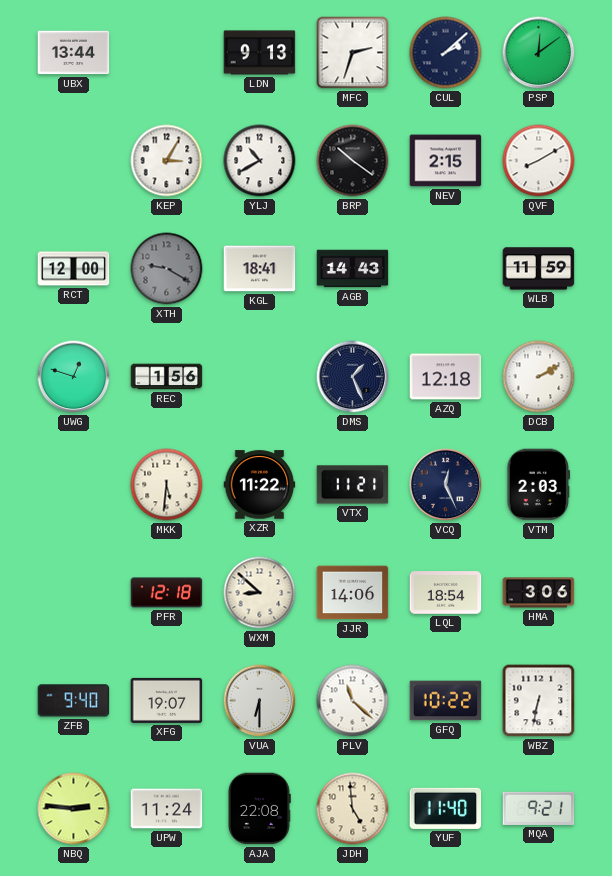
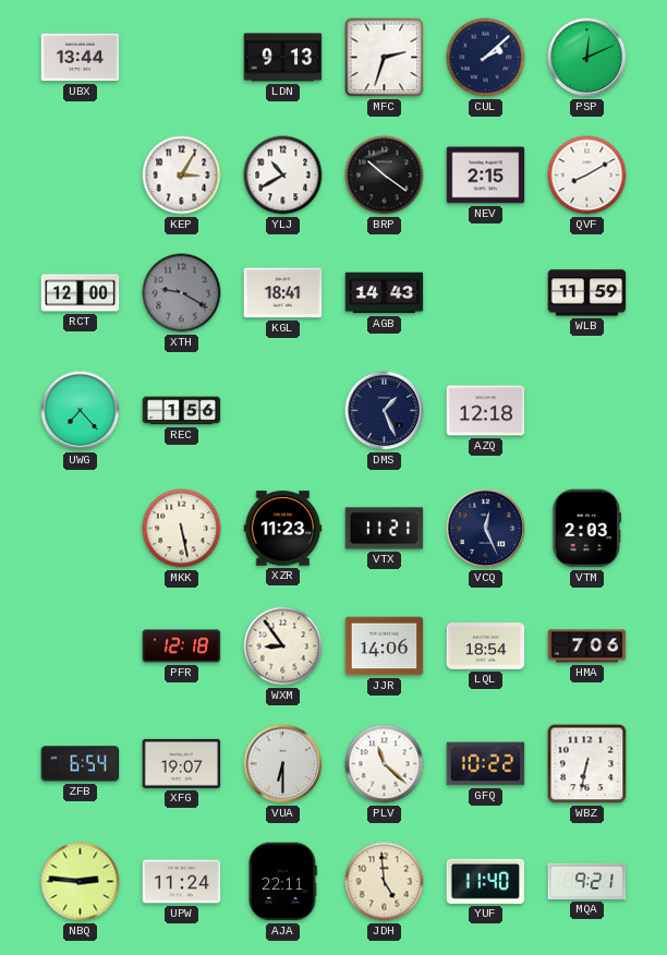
PSP: 12:09 -> 12:11
UWG: 12:48 -> 7:23
DCB: 2:10 -> none
MKK: 5:31 -> 5:28
XZR: 11:22 -> 11:23
WXM: 8:52 -> 8:54
HMA: 3:06 -> 7:06
ZFB: 9:40 -> 6:54
AJA: 22:08 -> 22:11
